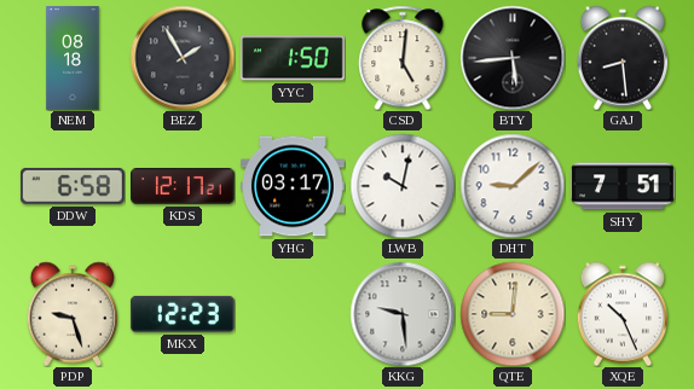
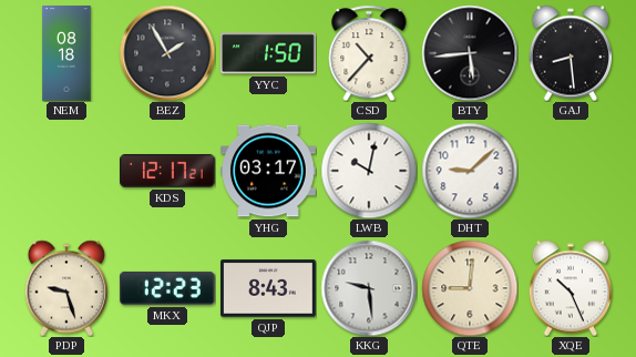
CSD: 5:01 -> 10:37
DDW: 6:58 -> none
SHY: 7:51 -> none
QJP: none -> 8:43
